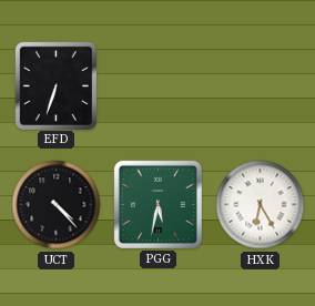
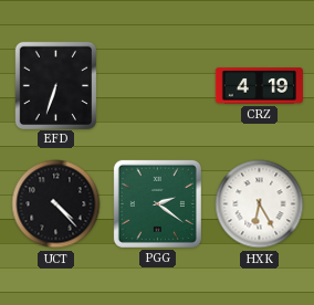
CRZ: none -> 4:19
PGG: 5:32 -> 2:21
